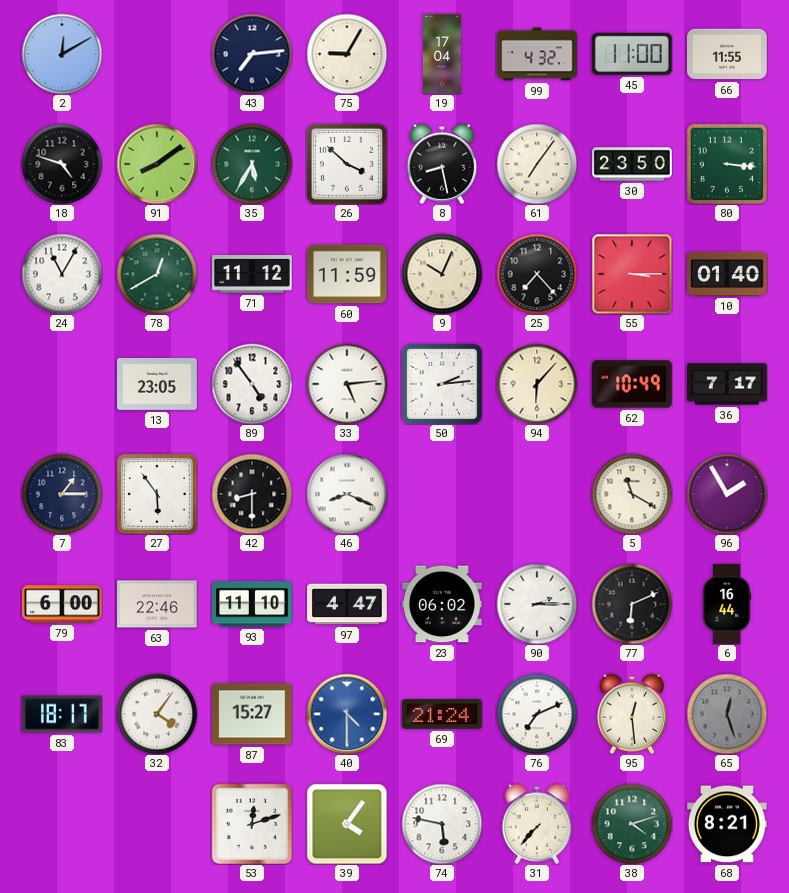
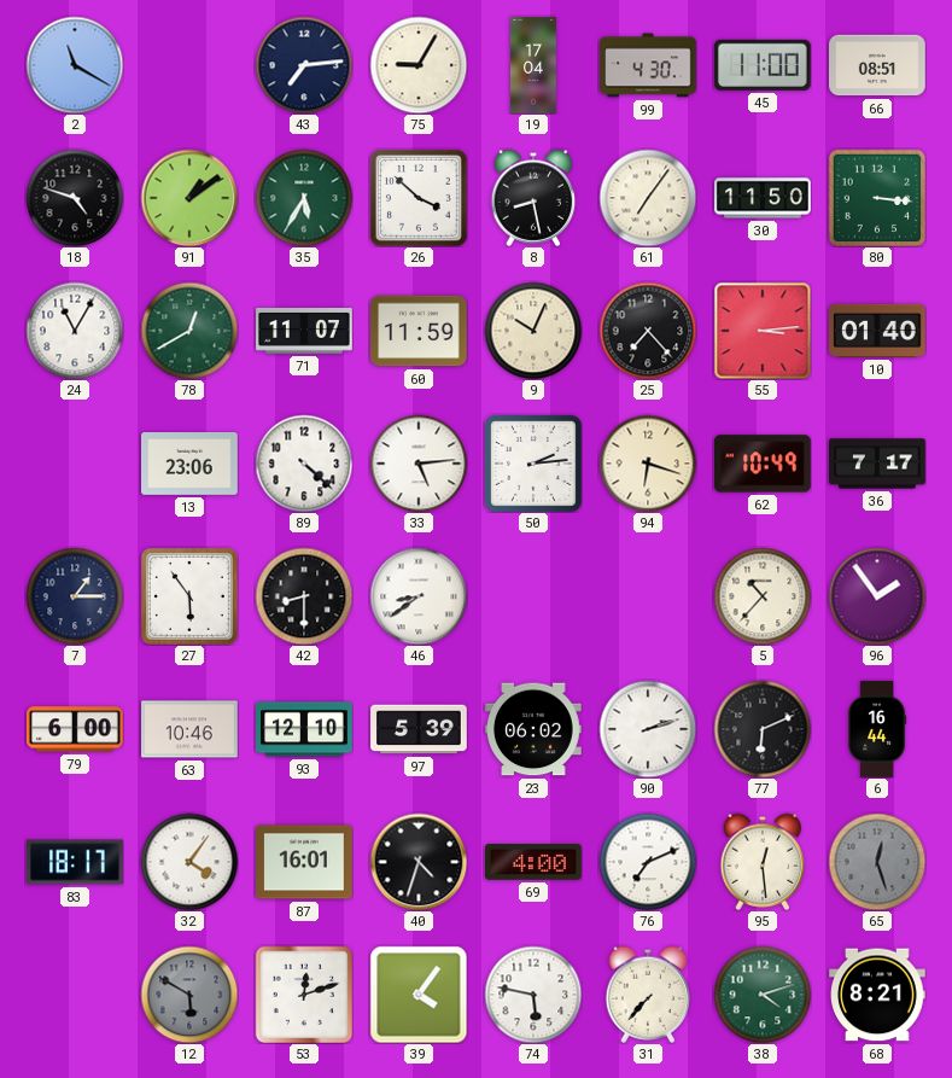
2: 12:10 -> 11:20
99: 4:32 -> 4:30
66: 11:55 -> 08:51
91: 8:09 -> 1:09
30: 23:50 -> 11:50
71: 11:12 -> 11:07
55: 3:15 -> 3:14
13: 23:05 -> 23:06
89: 4:54 -> 4:22
94: 6:07 -> 6:18
46: 8:19 -> 8:39
5: 11:20 -> 10:37
96: 1:55 -> 1:54
63: 22:46 -> 10:46
93: 11:10 -> 12:10
97: 4:47 -> 5:39
90: 2:15 -> 2:12
87: 15:27 -> 16:01
40: 4:30 -> 4:33
40 dial: blue -> black
69: 21:24 -> 4:00
12: none -> 5:50
